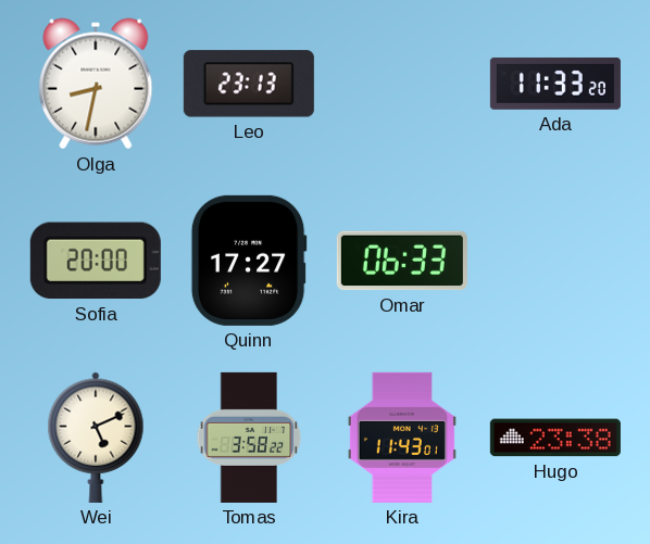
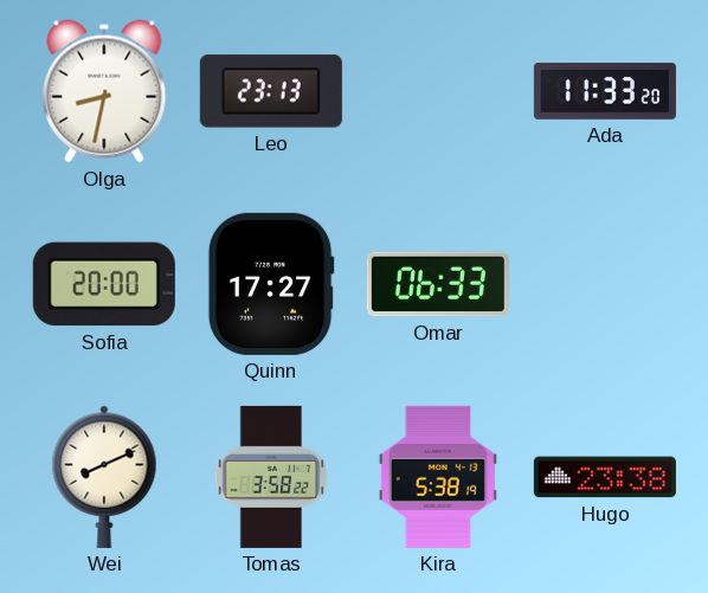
Wei: 5:11 -> 8:11
Kira: 11:43 -> 5:38
